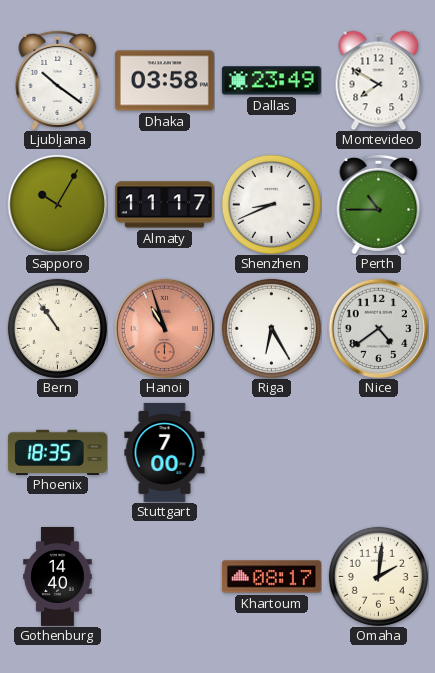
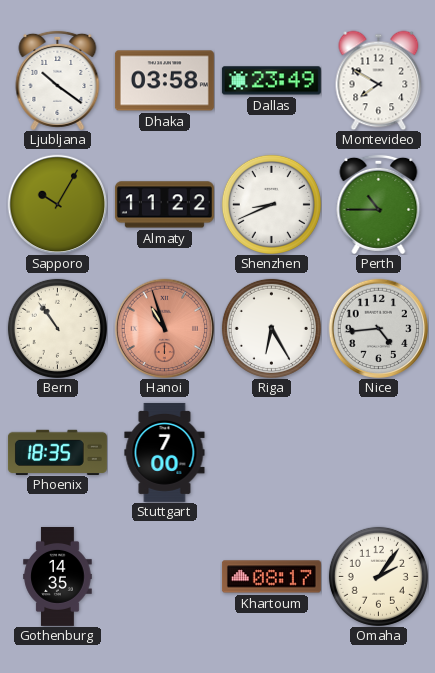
Almaty: 11:17 -> 11:22
Nice: 4:39 -> 4:44
Gothenburg: 14:40 -> 14:35
Omaha: 2:01 -> 2:06
